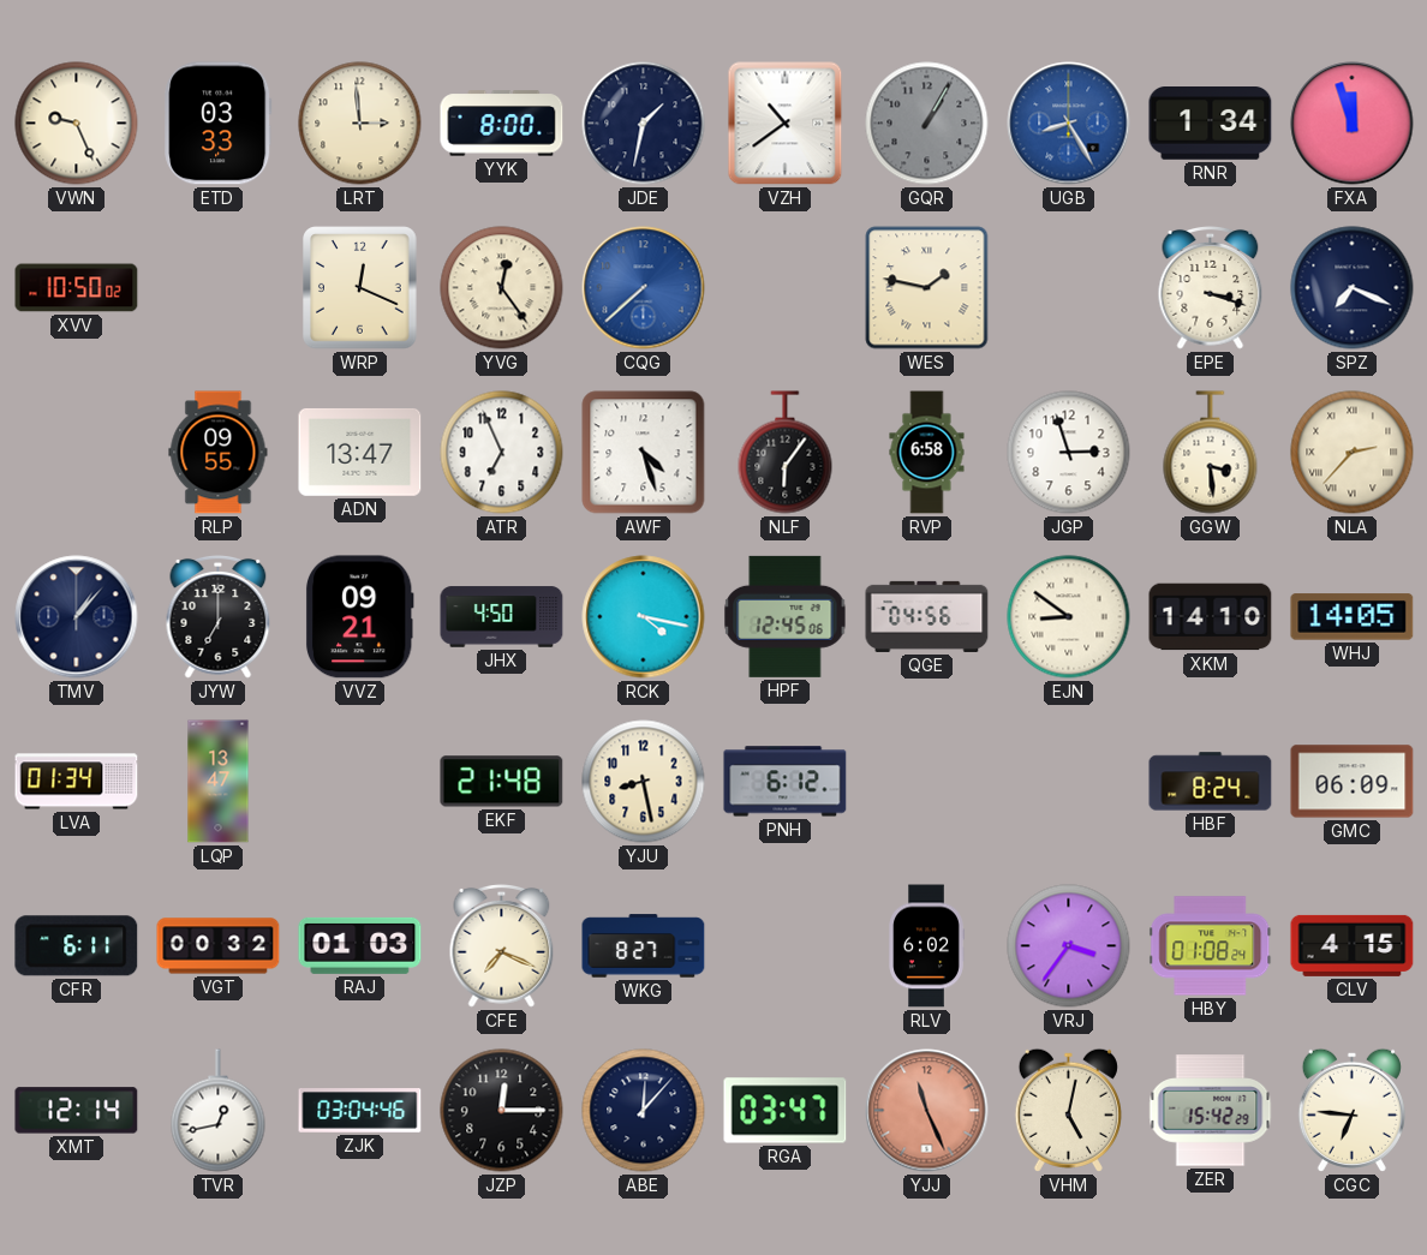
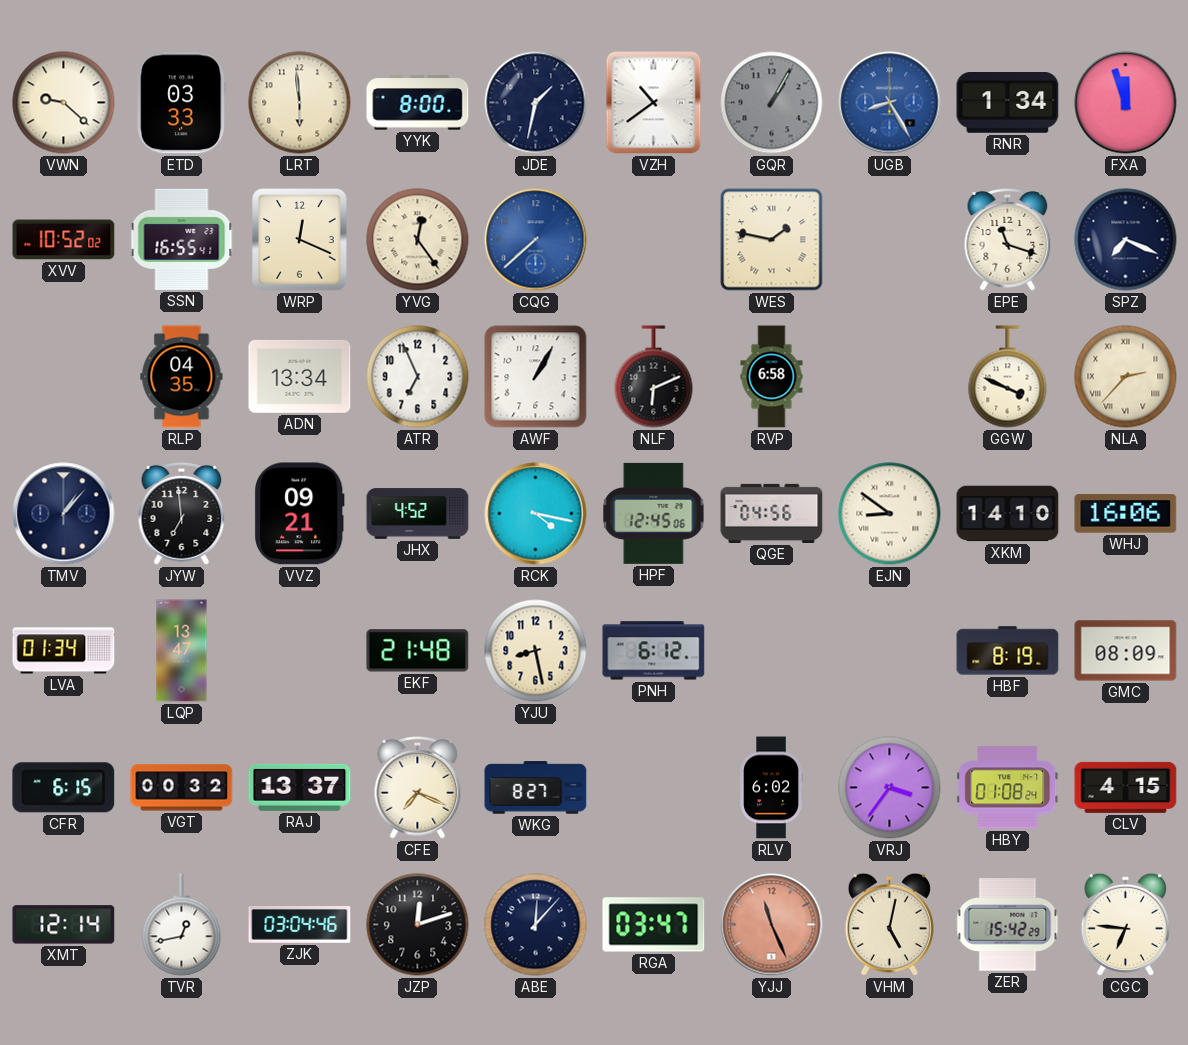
VWN: 9:26 -> 9:22
LRT: 2:59 -> 5:59
XVV: 10:50 -> 10:52
SSN: none -> 16:55
EPE: 3:18 -> 11:18
RLP: 09:55 -> 04:35
ADN: 13:47 -> 13:34
AWF: 4:27 -> 1:05
NLF: 6:06 -> 6:11
JGP: 2:57 -> none
GGW: 3:29 -> 3:49
JYW: 7:00 -> 6:59
JHX: 4:50 -> 4:52
WHJ: 14:05 -> 16:06
HBF: 8:24 -> 8:19
GMC: 06:09 -> 08:09
CFR: 6:11 -> 6:15
RAJ: 01:03 -> 13:37
JZP: 12:15 -> 12:12
